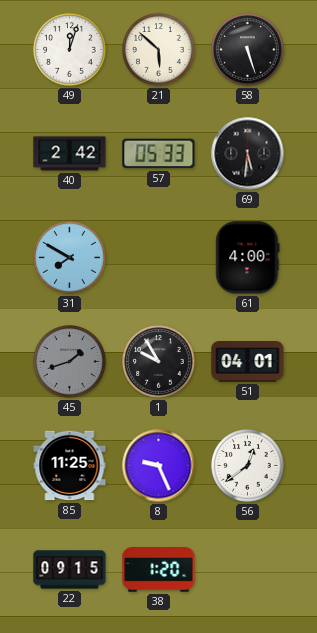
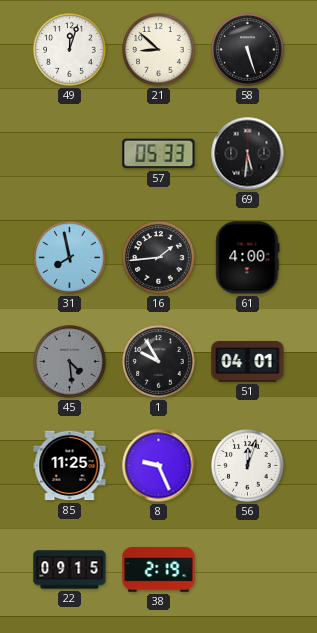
21: 5:52 -> 8:52
40: 2:42 -> none
31: 7:50 -> 7:58
16: none -> 1:44
45: 1:42 -> 4:29
56: 12:39 -> 12:03
38: 1:20 -> 2:19
